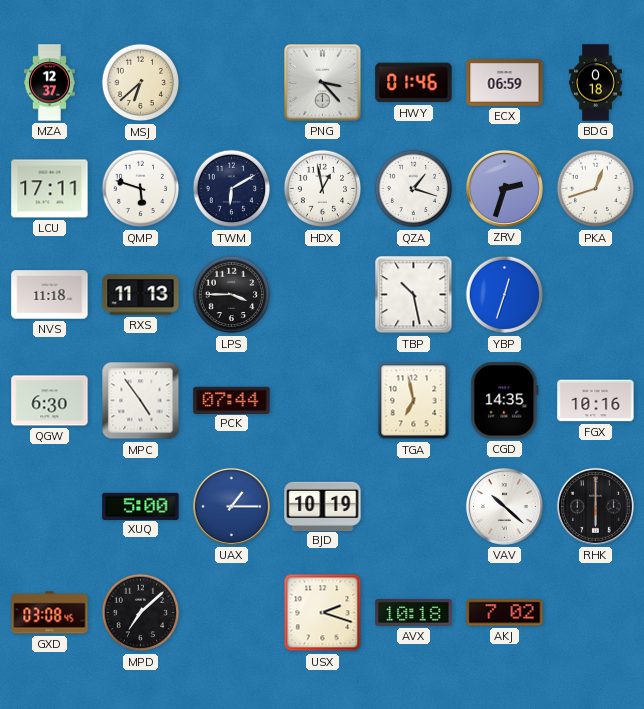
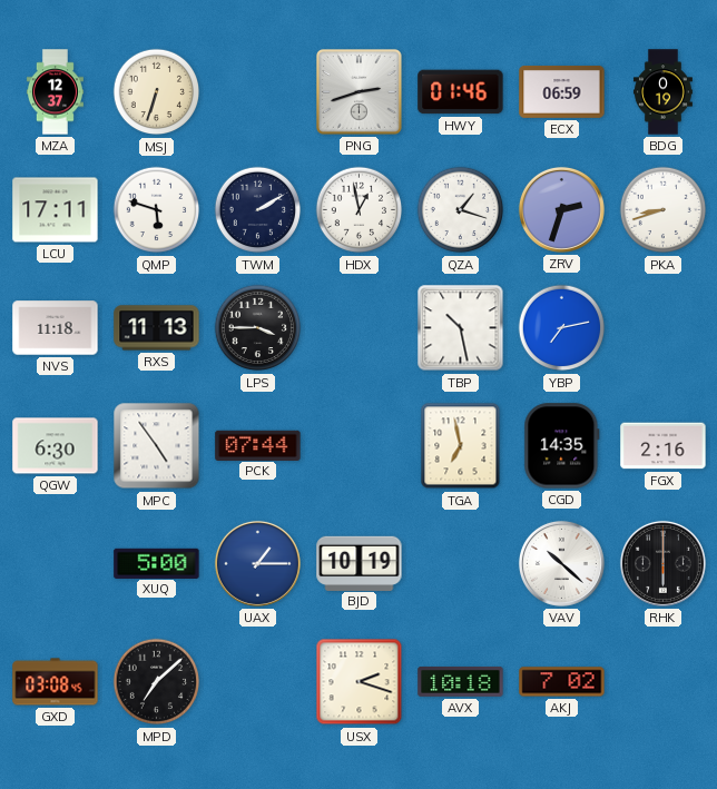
MSJ: 6:38 -> 6:33
PNG: 3:23 -> 2:42
BDG: 0:18 -> 0:19
TWM: 6:10 -> 2:10
PKA: 12:42 -> 8:42
YBP: 12:33 -> 7:13
FGX: 10:16 -> 2:16
